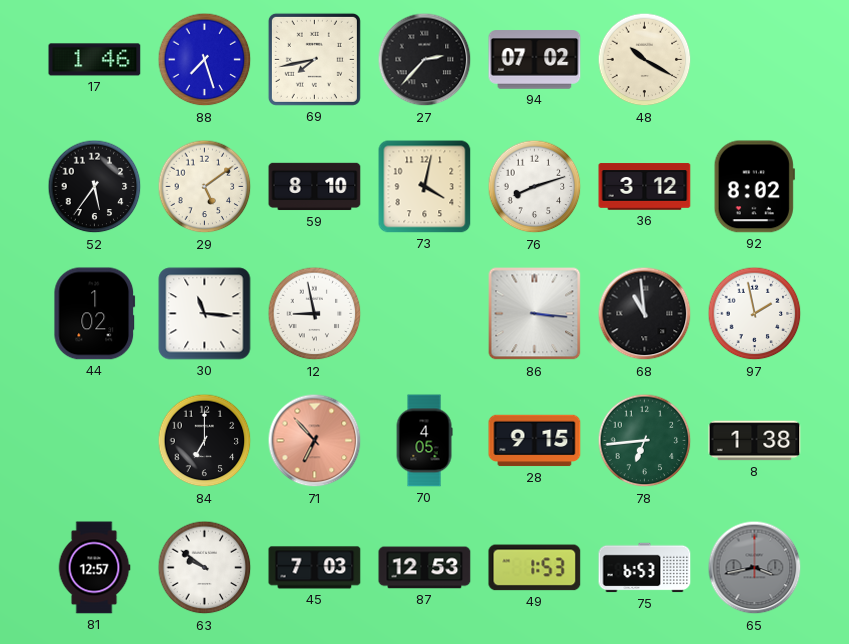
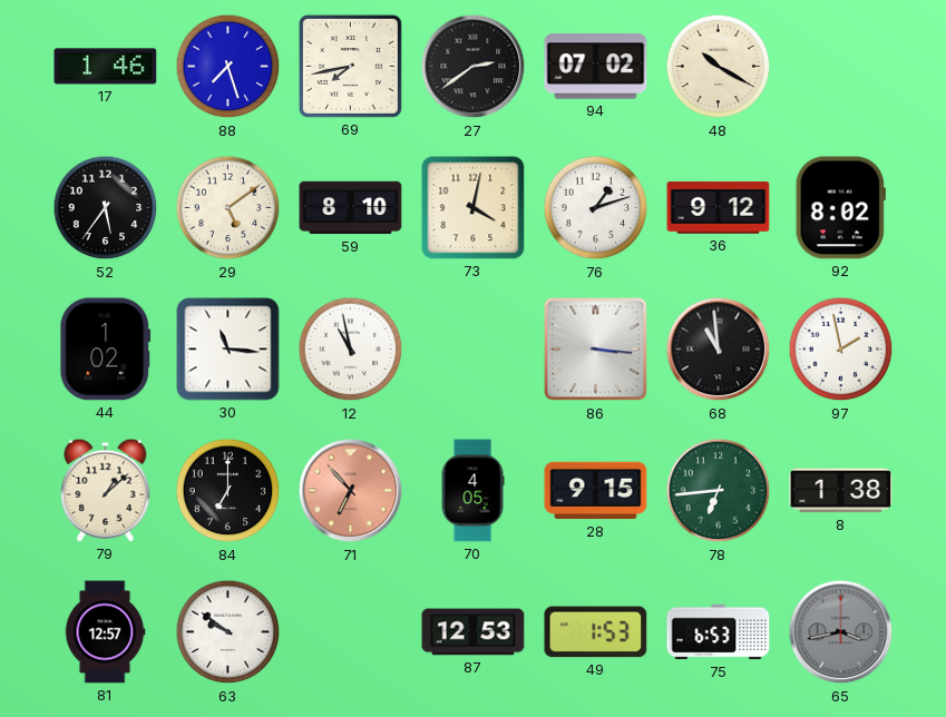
27: 2:37 -> 2:39
76: 8:12 -> 1:12
36: 3:12 -> 9:12
12: 8:58 -> 10:58
79: none -> 1:08
45: 7:03 -> none
